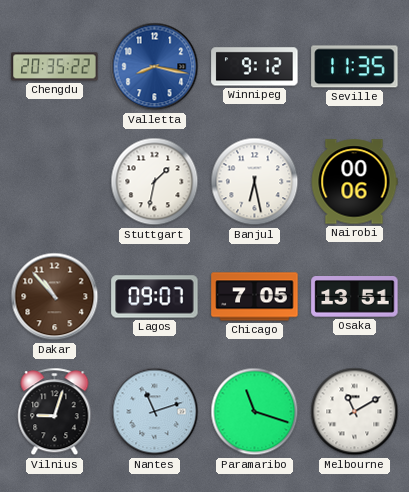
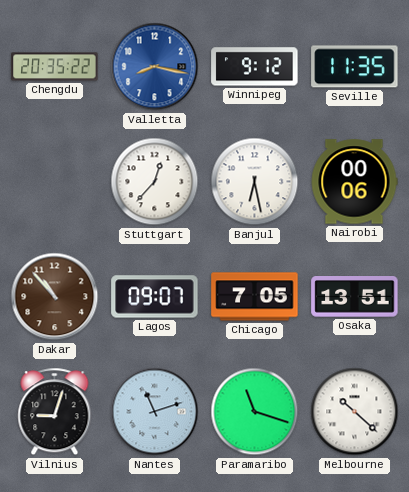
Stuttgart: 1:32 -> 12:37
Melbourne: 11:10 -> 10:22
